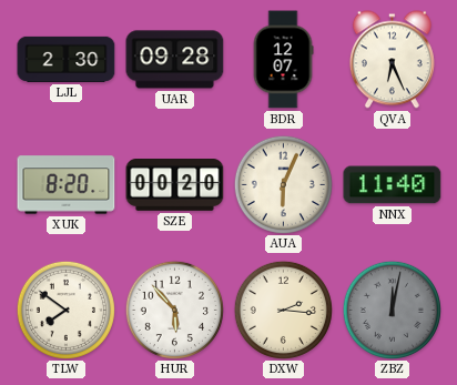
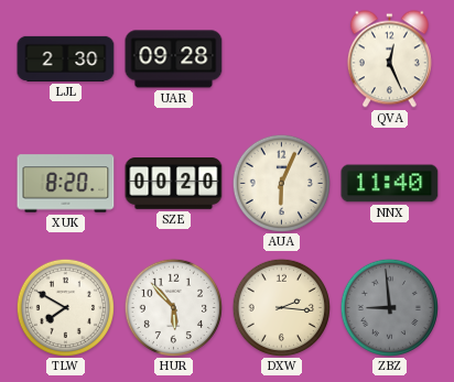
BDR: 12:07 -> none
QVA: 6:26 -> 12:26
TLW: 7:51 -> 7:50
ZBZ: 12:02 -> 8:59
